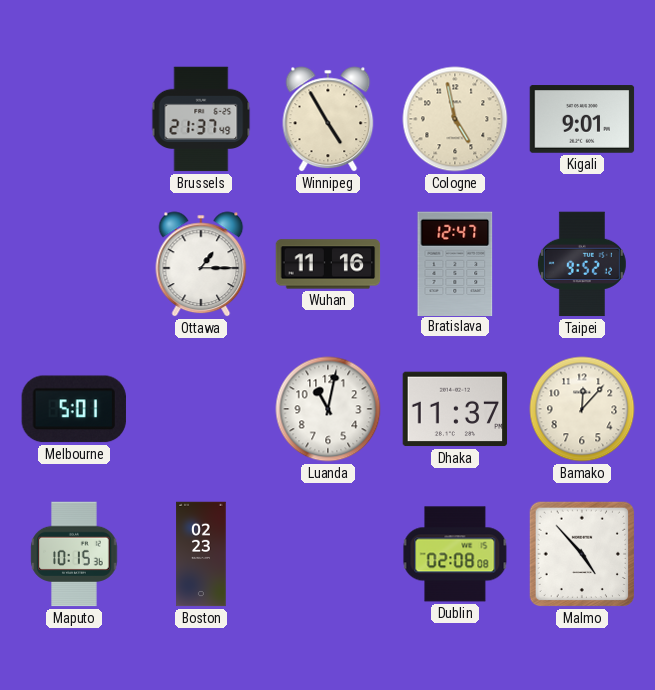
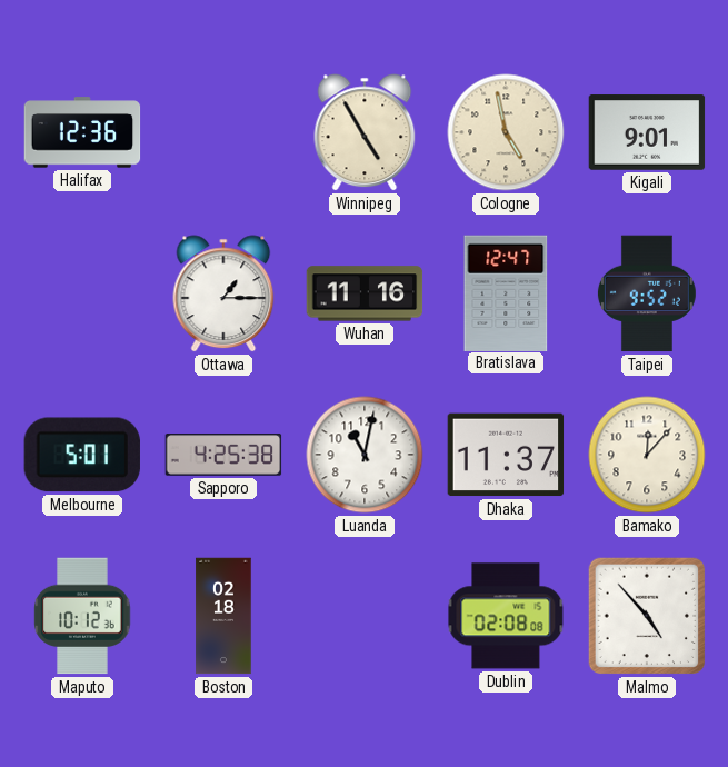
Halifax: none -> 12:36
Brussels: 21:37 -> none
Sapporo: none -> 4:25
Maputo: 10:15 -> 10:12
Boston: 02:23 -> 02:18
